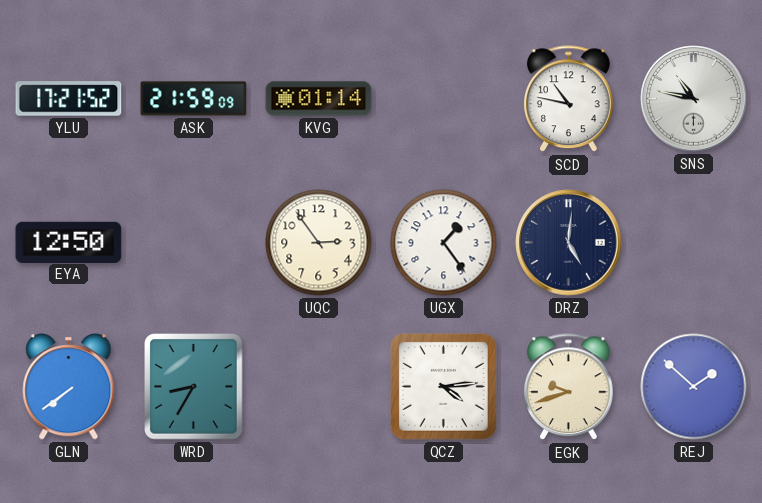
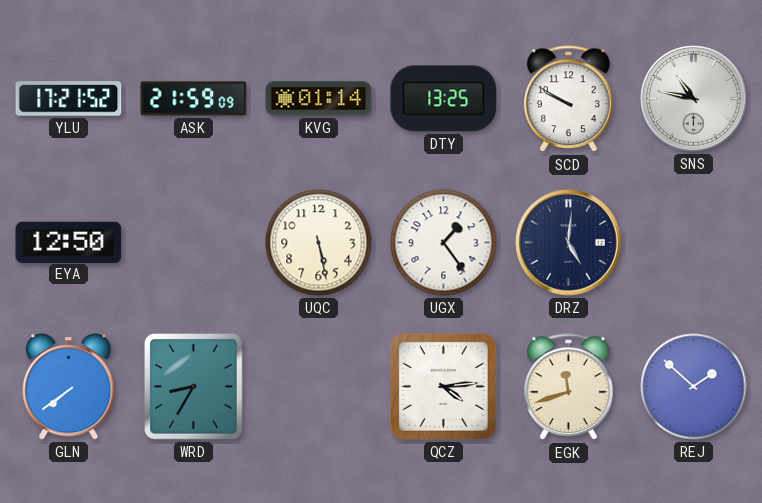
DTY: none -> 13:25
SCD: 10:47 -> 9:50
UQC: 2:54 -> 5:28
EGK: 9:42 -> 11:42
